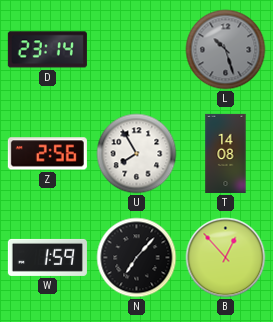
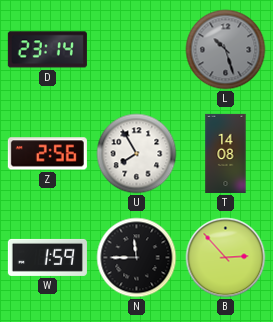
N: 7:07 -> 11:45
B: 12:53 -> 2:53
